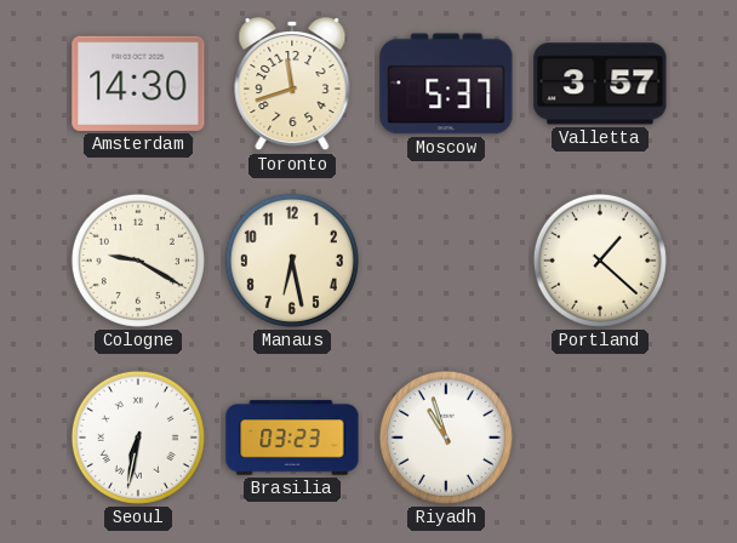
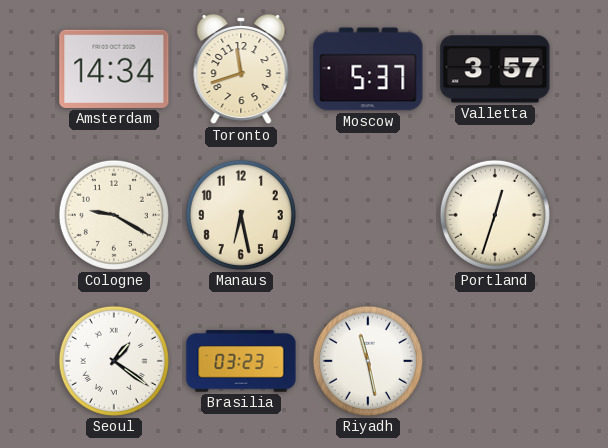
Amsterdam: 14:30 -> 14:34
Portland: 1:22 -> 12:33
Seoul: 6:32 -> 1:21
Riyadh: 10:57 -> 11:28
